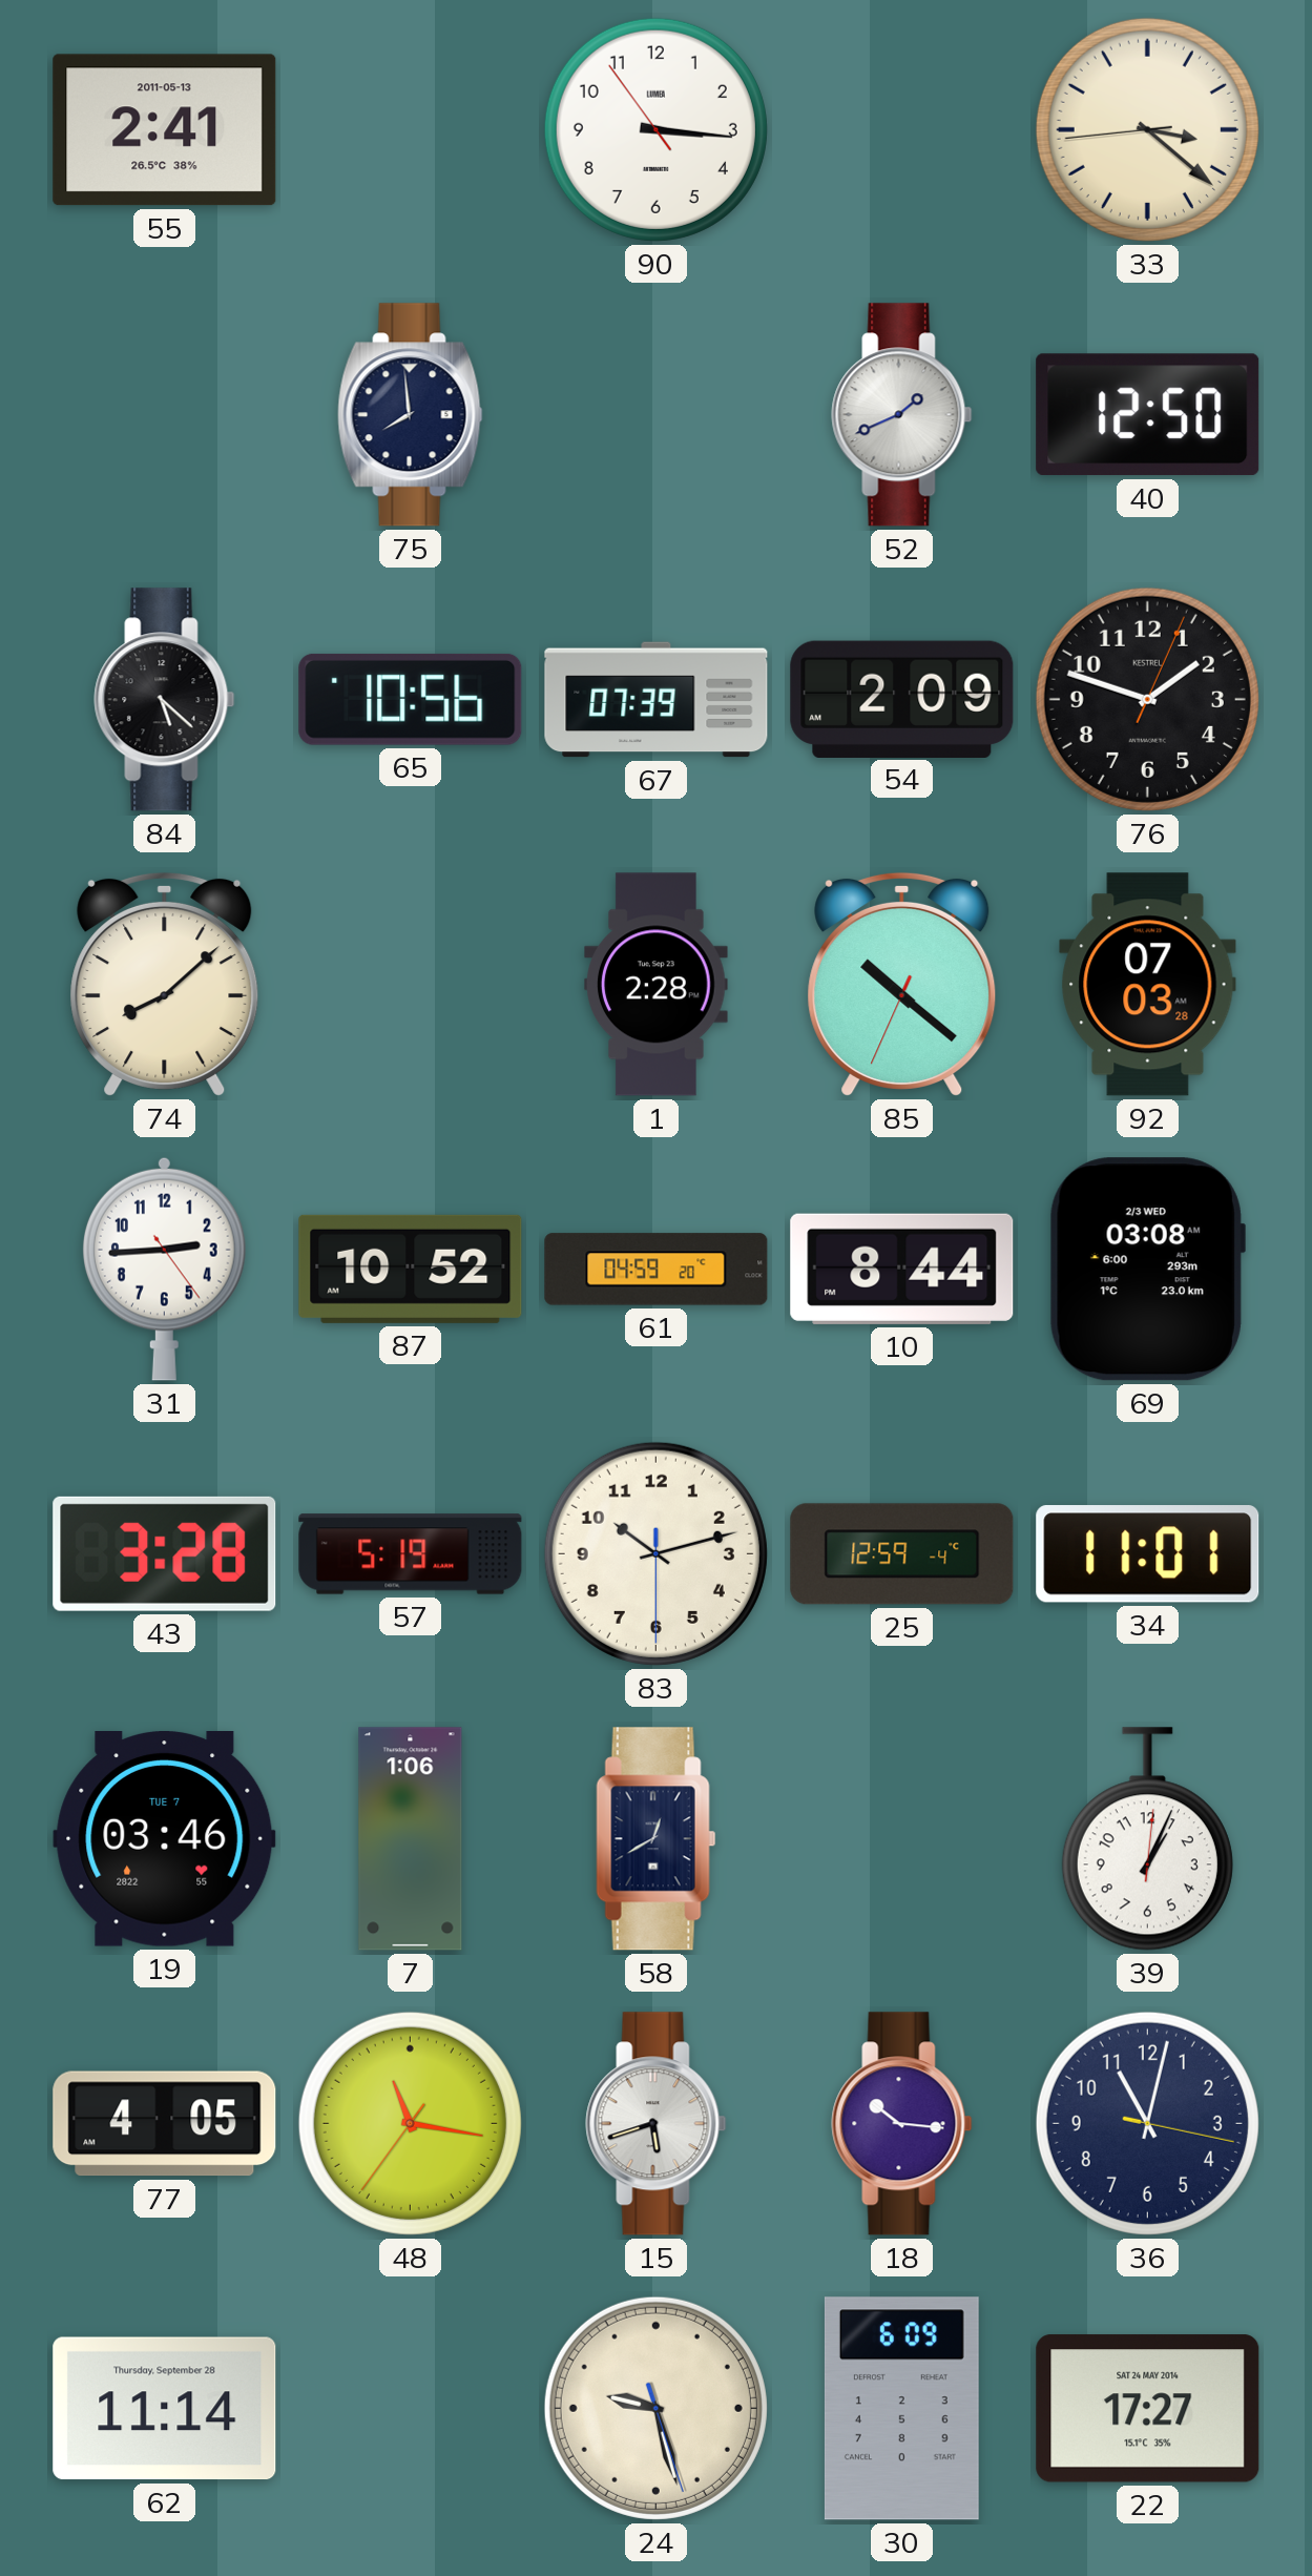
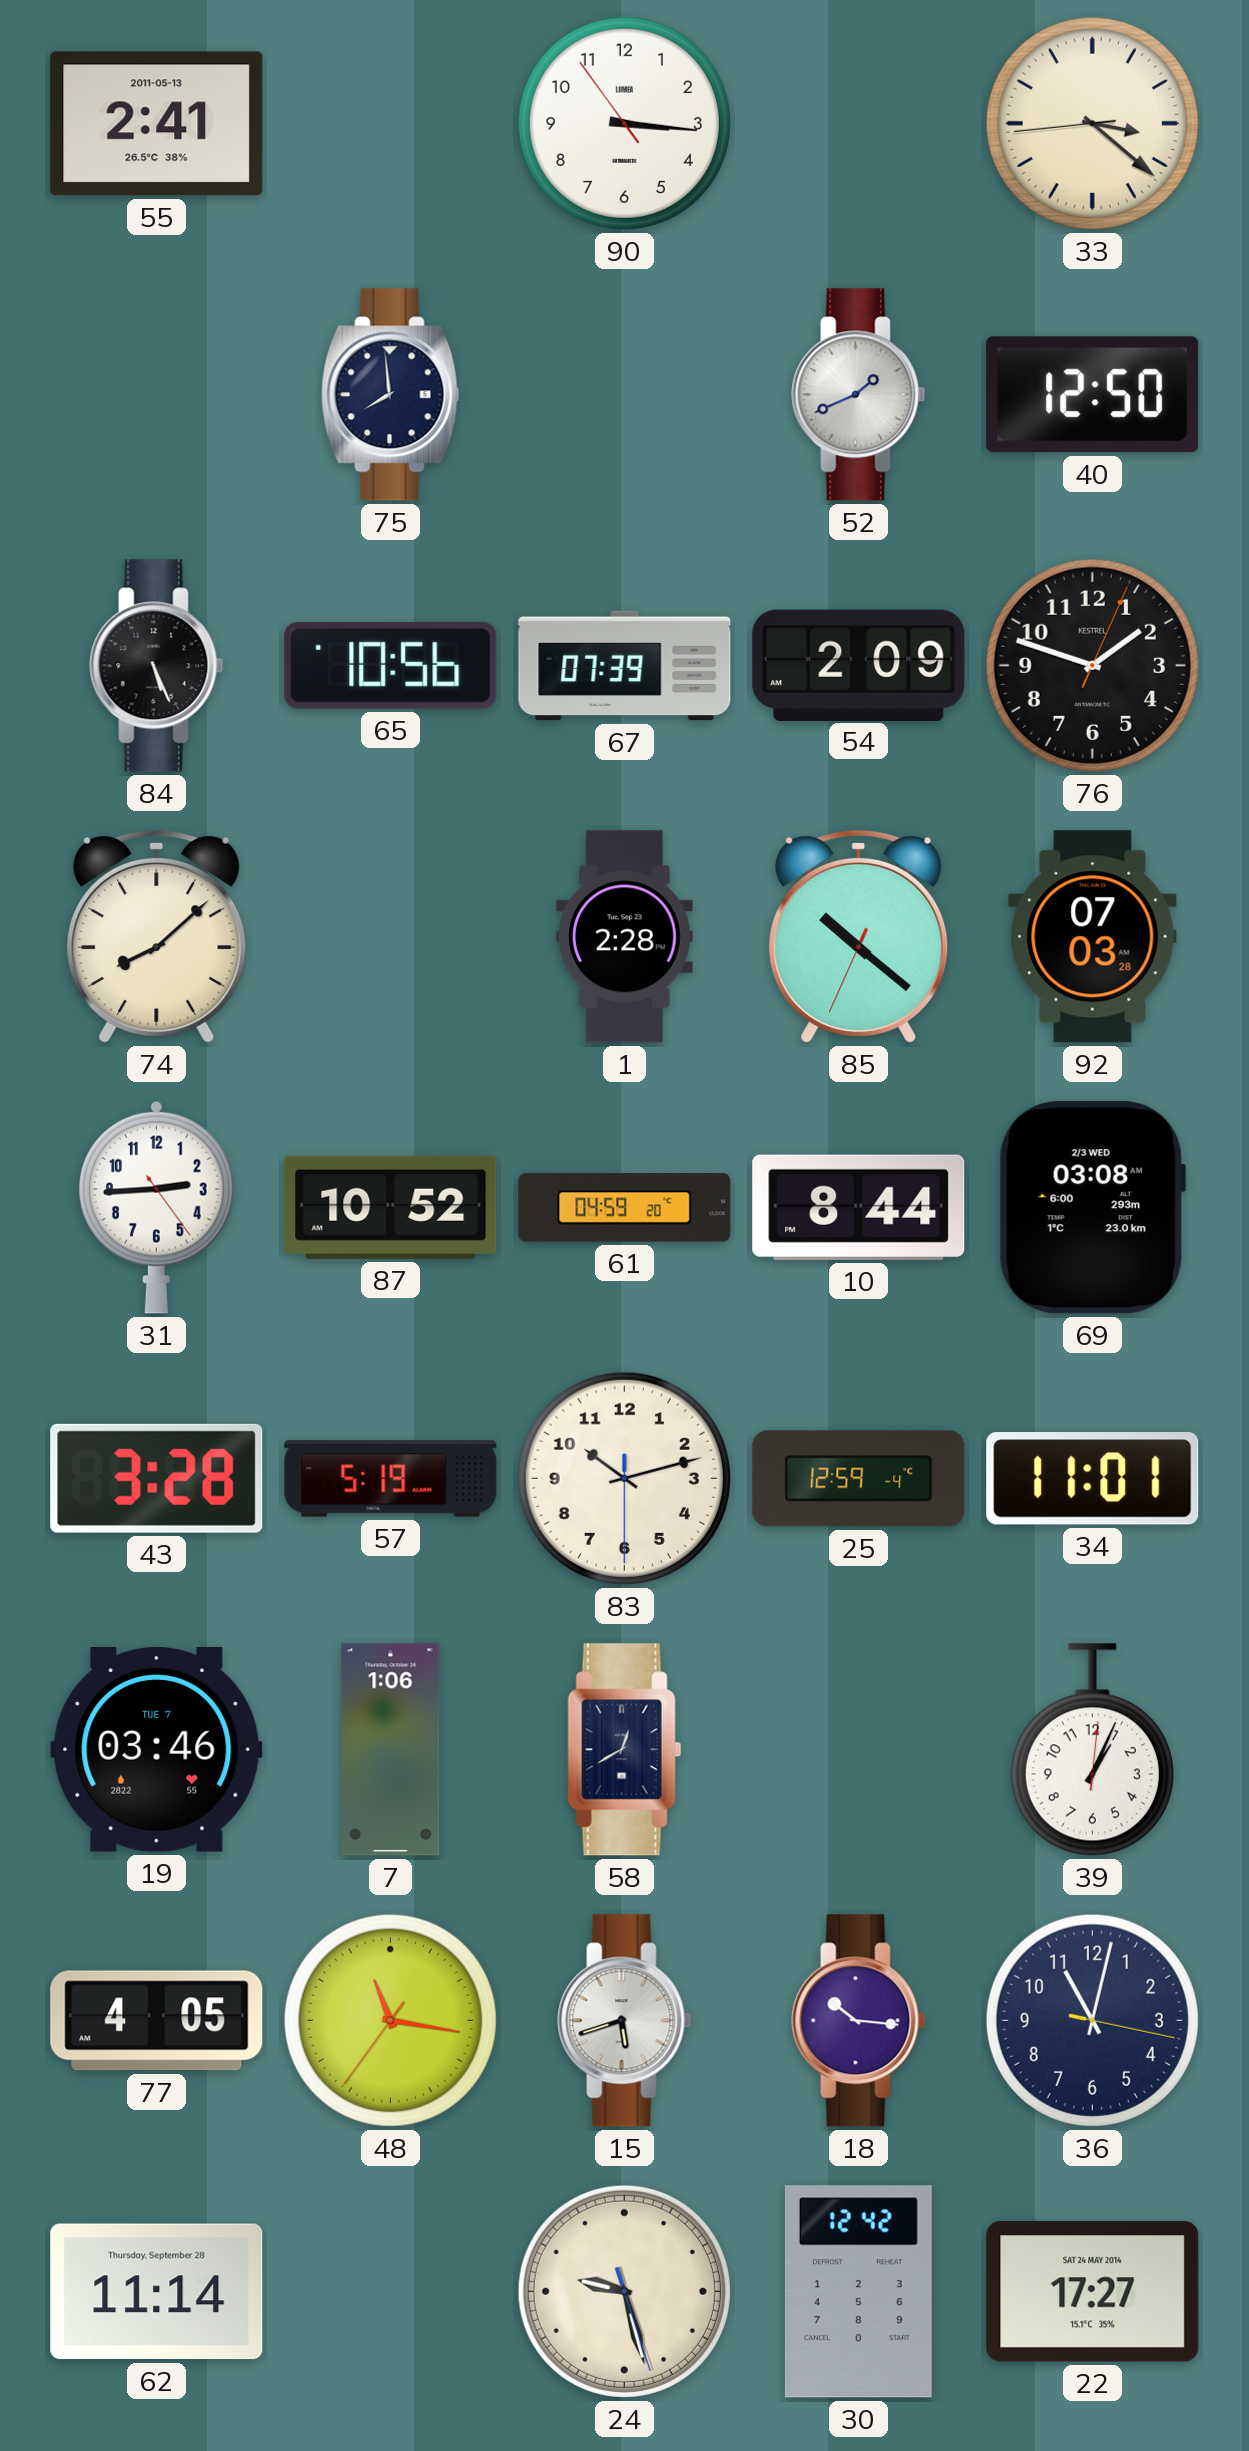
84: 5:22 -> 5:26
30: 6:09 -> 12:42
